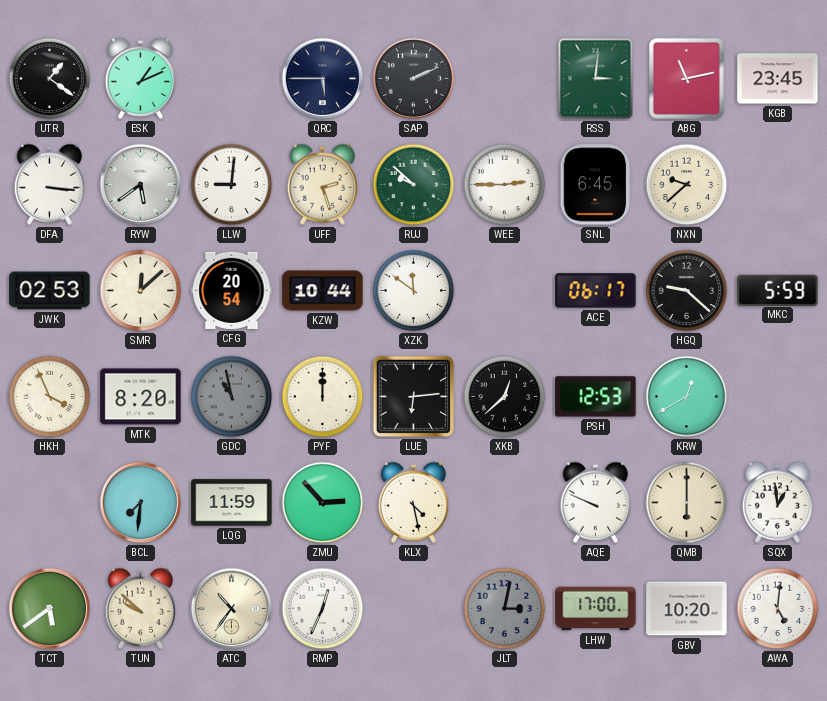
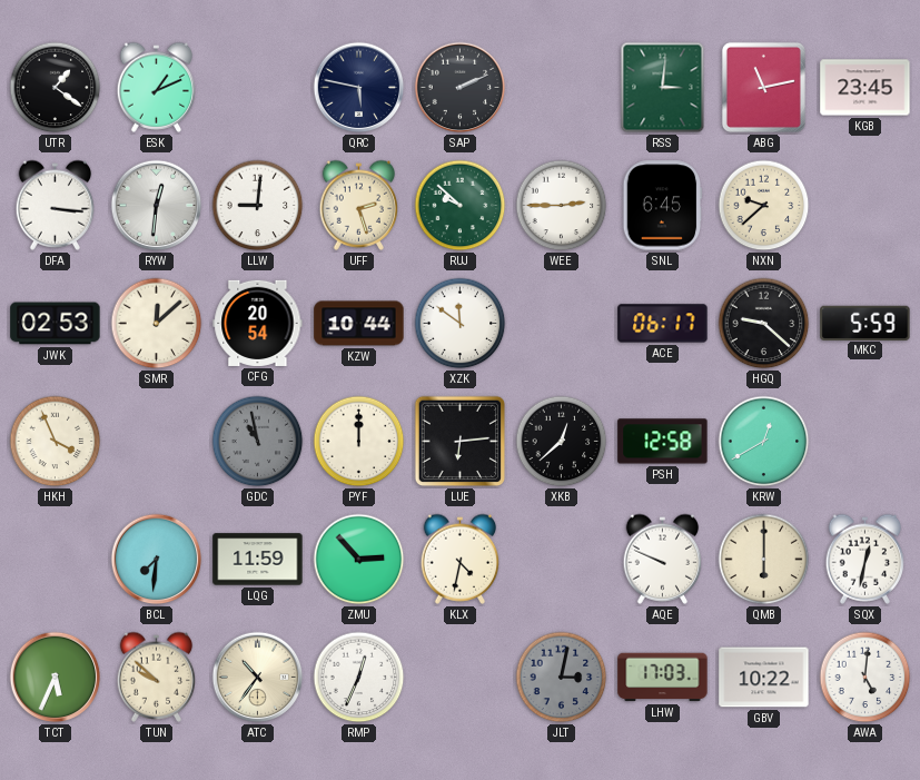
QRC: 5:45 -> 5:47
RYW: 5:39 -> 12:31
MTK: 8:20 -> none
PSH: 12:53 -> 12:58
KLX: 4:28 -> 4:32
SQX: 12:59 -> 12:32
TCT: 5:39 -> 5:34
LHW: 17:00 -> 17:03
GBV: 10:20 -> 10:22
